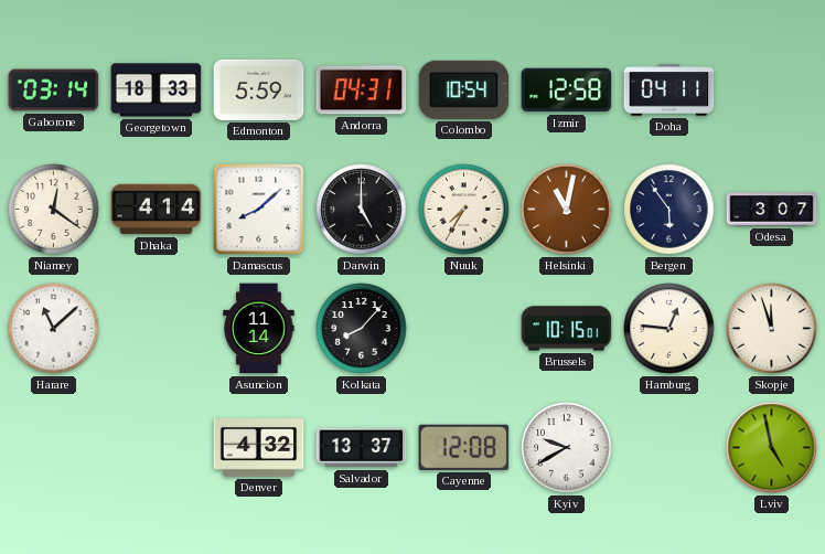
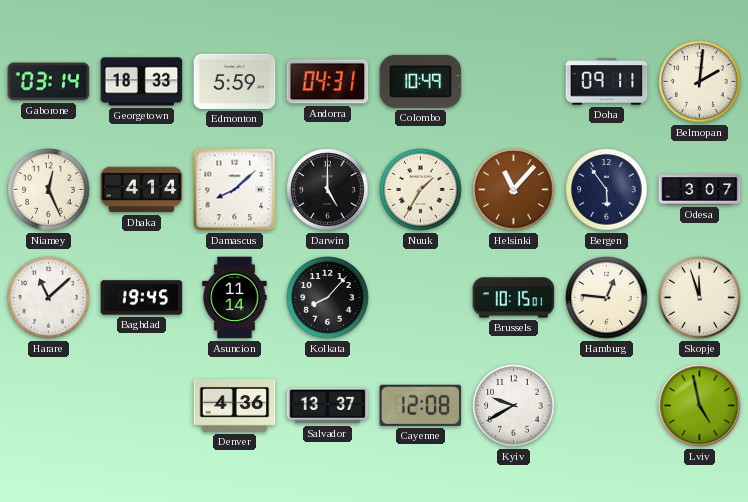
Colombo: 10:54 -> 10:49
Izmir: 12:58 -> none
Doha: 04:11 -> 09:11
Belmopan: none -> 2:01
Niamey: 12:21 -> 12:26
Nuuk: 7:35 -> 1:35
Helsinki: 11:02 -> 11:07
Baghdad: none -> 19:45
Denver: 4:32 -> 4:36
